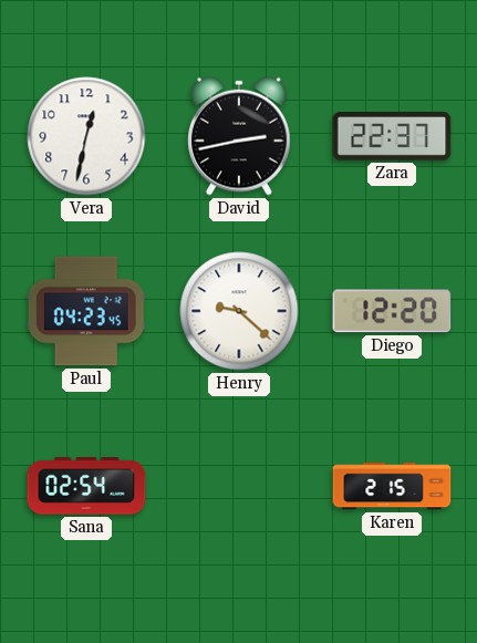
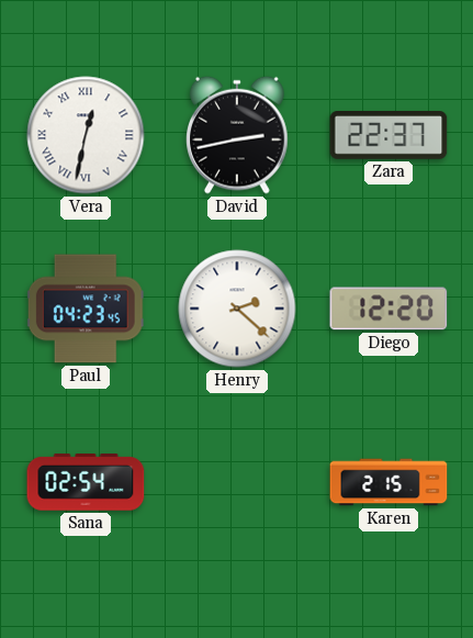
Vera numerals: Arabic -> Roman
Henry: 9:22 -> 2:22
